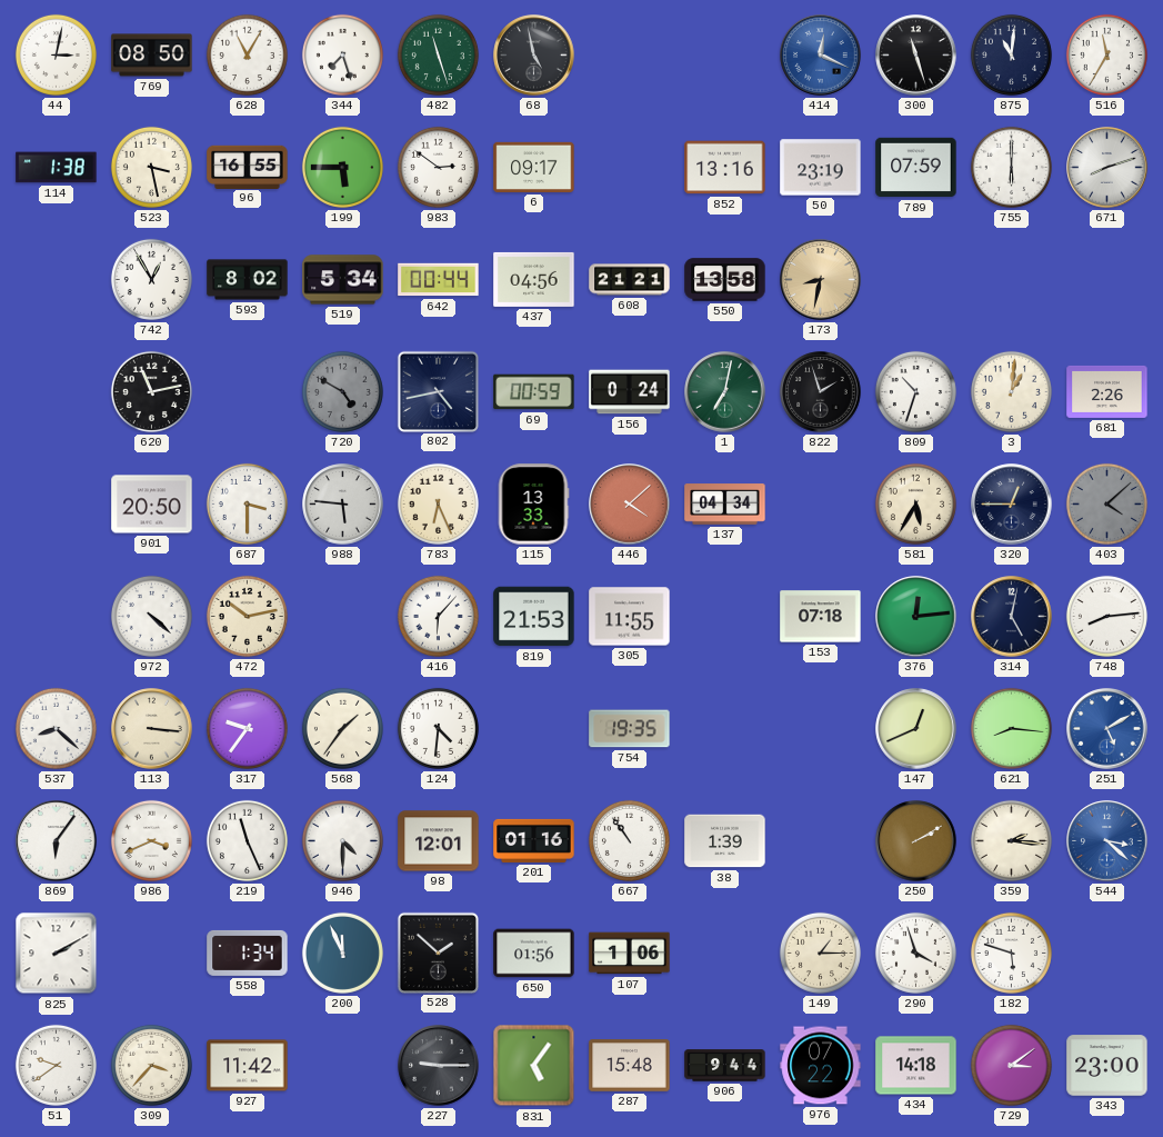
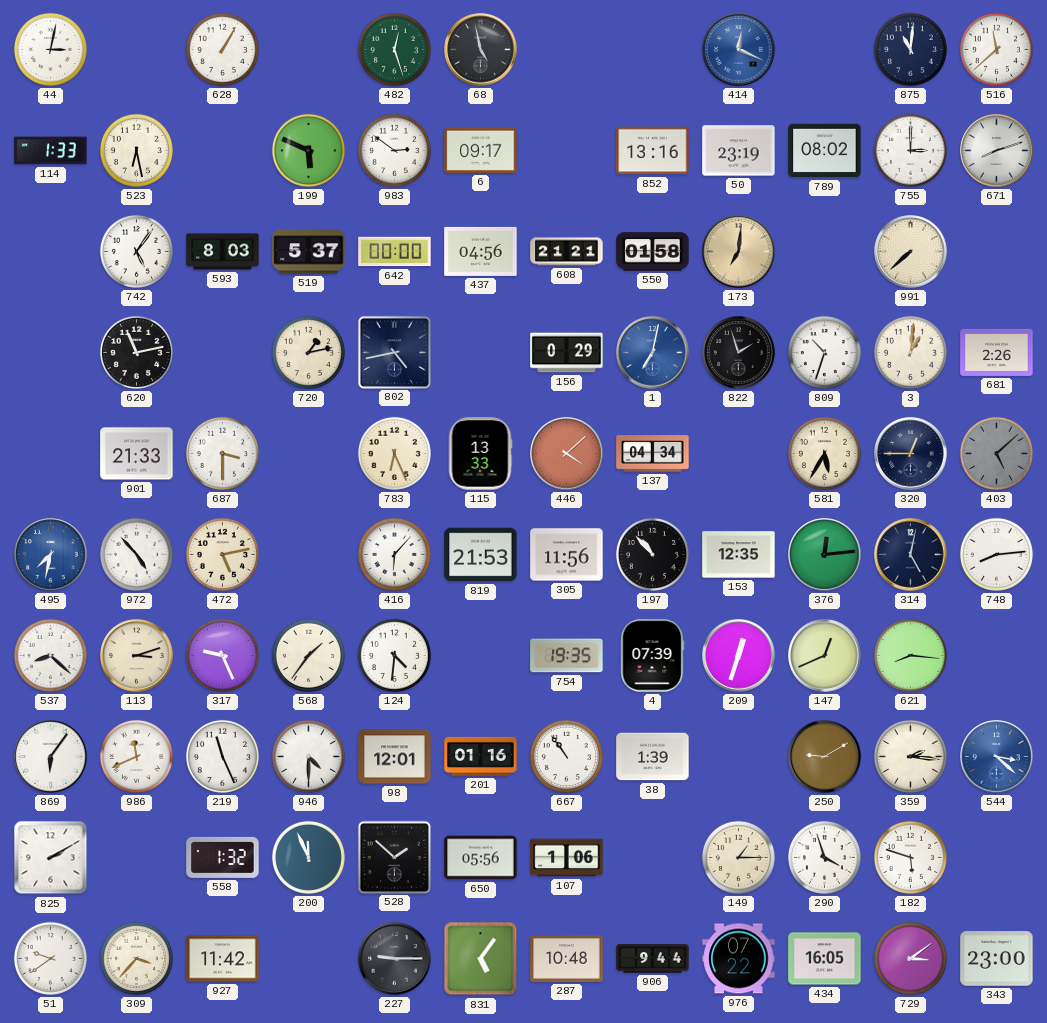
769: 08:50 -> none
628: 11:05 -> 1:05
344: 7:27 -> none
482: 11:27 -> 12:27
300: 11:27 -> none
516: 11:35 -> 11:38
114: 1:38 -> 1:33
523: 3:28 -> 6:28
96: 16:55 -> none
199: 5:45 -> 5:49
789: 07:59 -> 08:02
755: 6:00 -> 3:00
742: 12:55 -> 5:06
593: 8:02 -> 8:03
519: 5:34 -> 5:37
642: 00:44 -> 00:00
550: 13:58 -> 01:58
173: 8:32 -> 7:01
991: none -> 7:38
720: 4:50 -> 1:13
720 dial: grey -> cream
69: 00:59 -> none
156: 0:24 -> 0:29
1 dial: green -> blue
901: 20:50 -> 21:33
988: 5:46 -> none
403: 4:08 -> 5:08
495: none -> 7:32
972: 4:22 -> 4:53
472: 10:13 -> 5:13
305: 11:55 -> 11:56
197: none -> 10:53
153: 07:18 -> 12:35
113: 3:16 -> 3:12
317: 9:36 -> 9:26
4: none -> 07:39
209: none -> 12:33
251: 5:10 -> none
986: 3:41 -> 11:41
250: 2:10 -> 9:10
558: 1:34 -> 1:32
650: 01:56 -> 05:56
287: 15:48 -> 10:48
434: 14:18 -> 16:05
